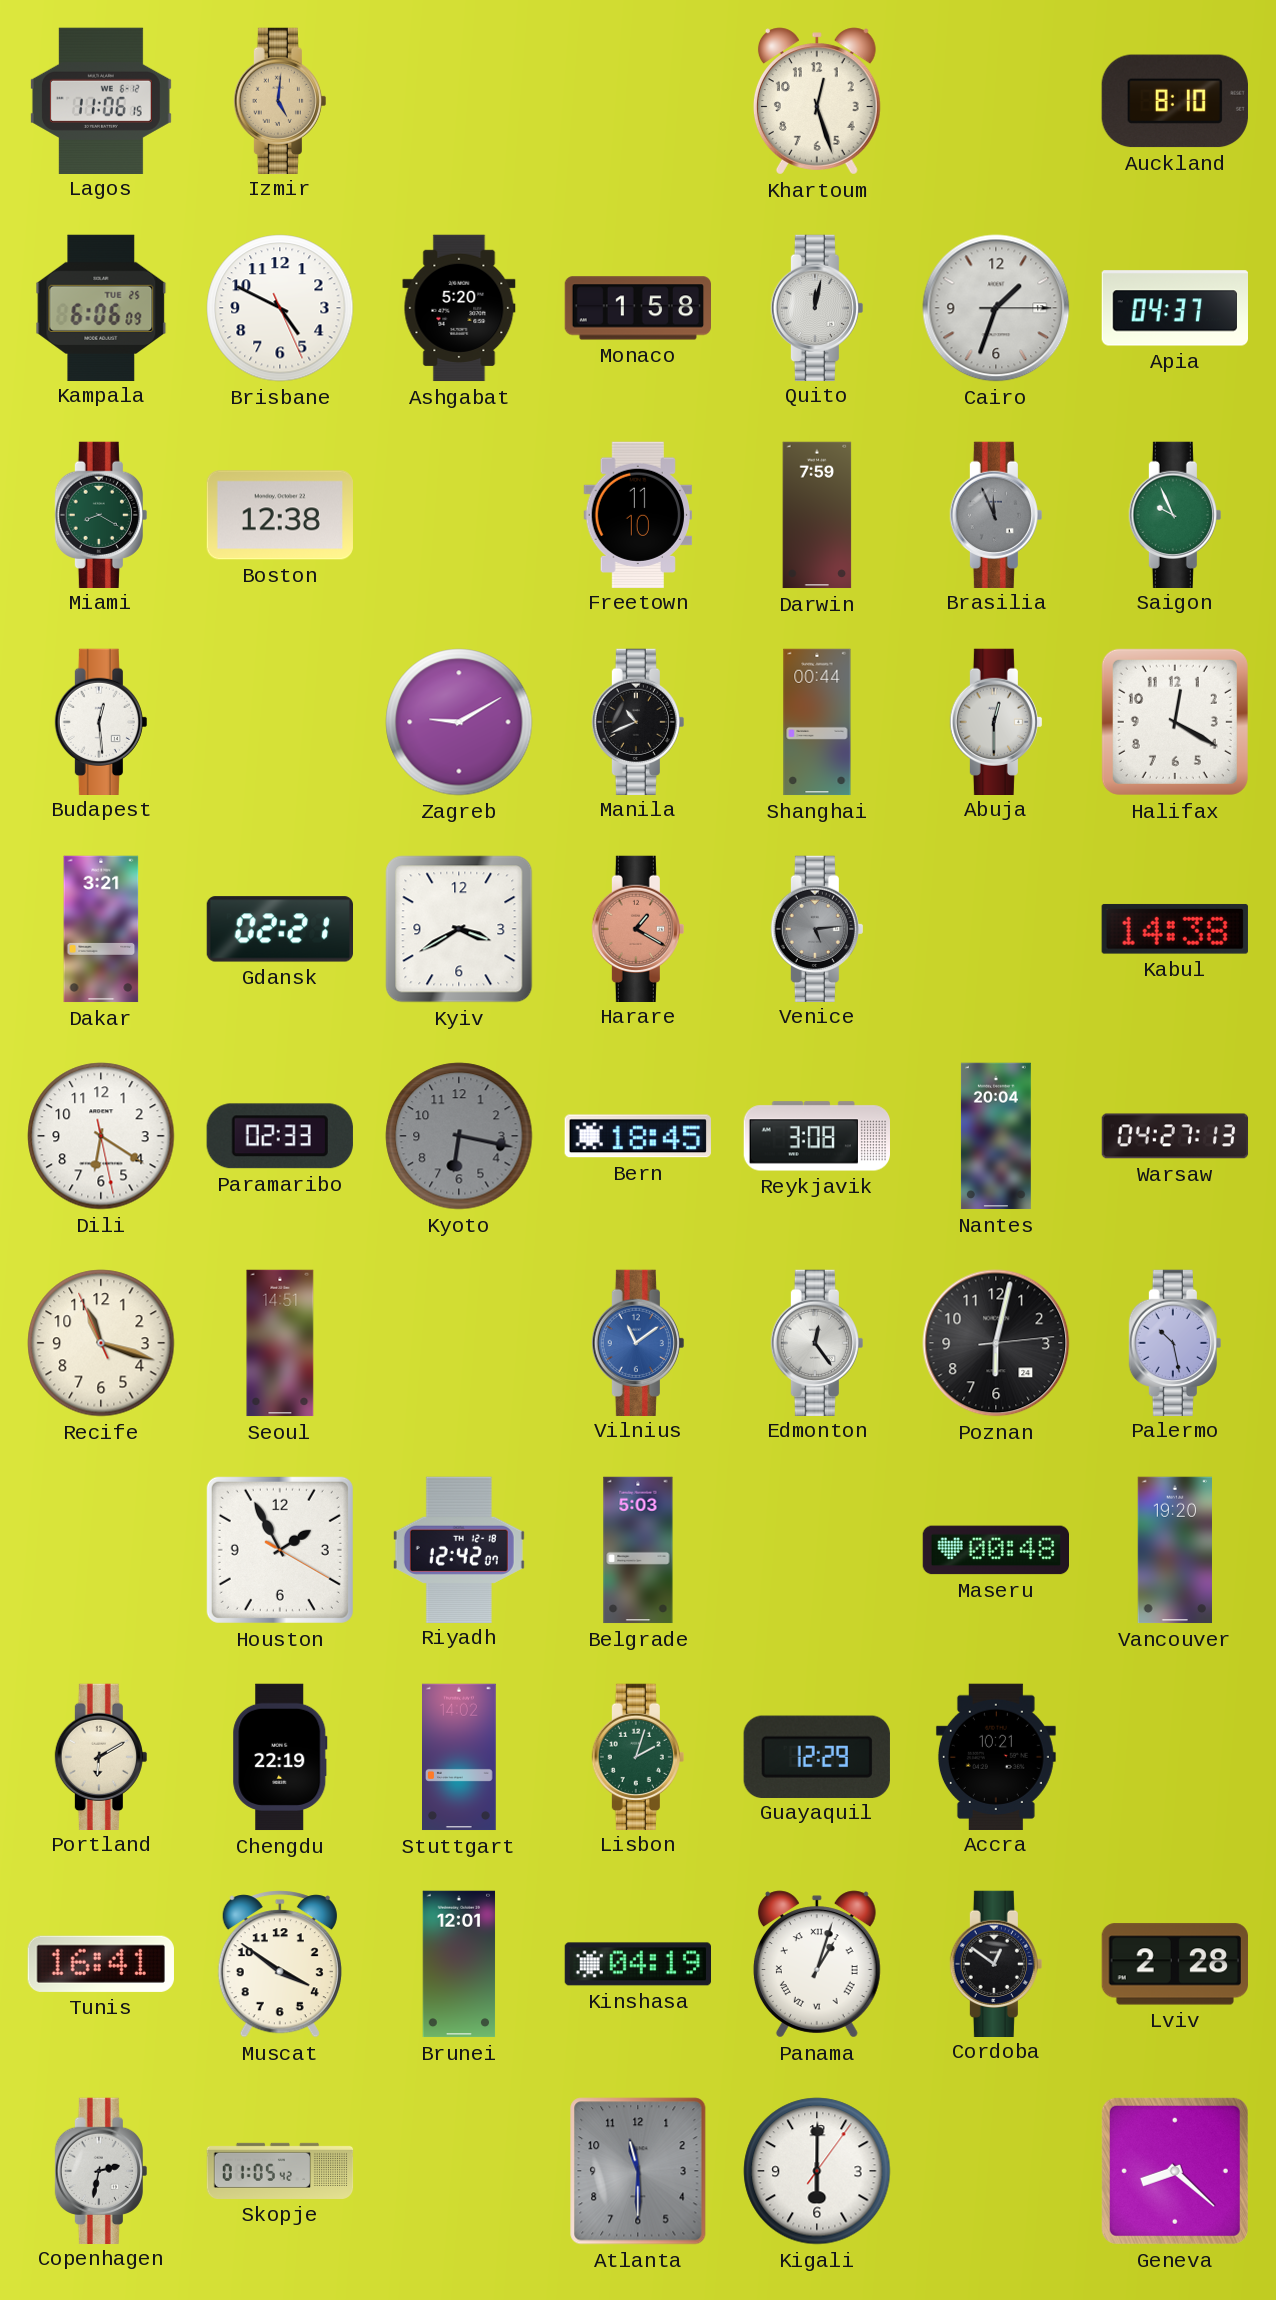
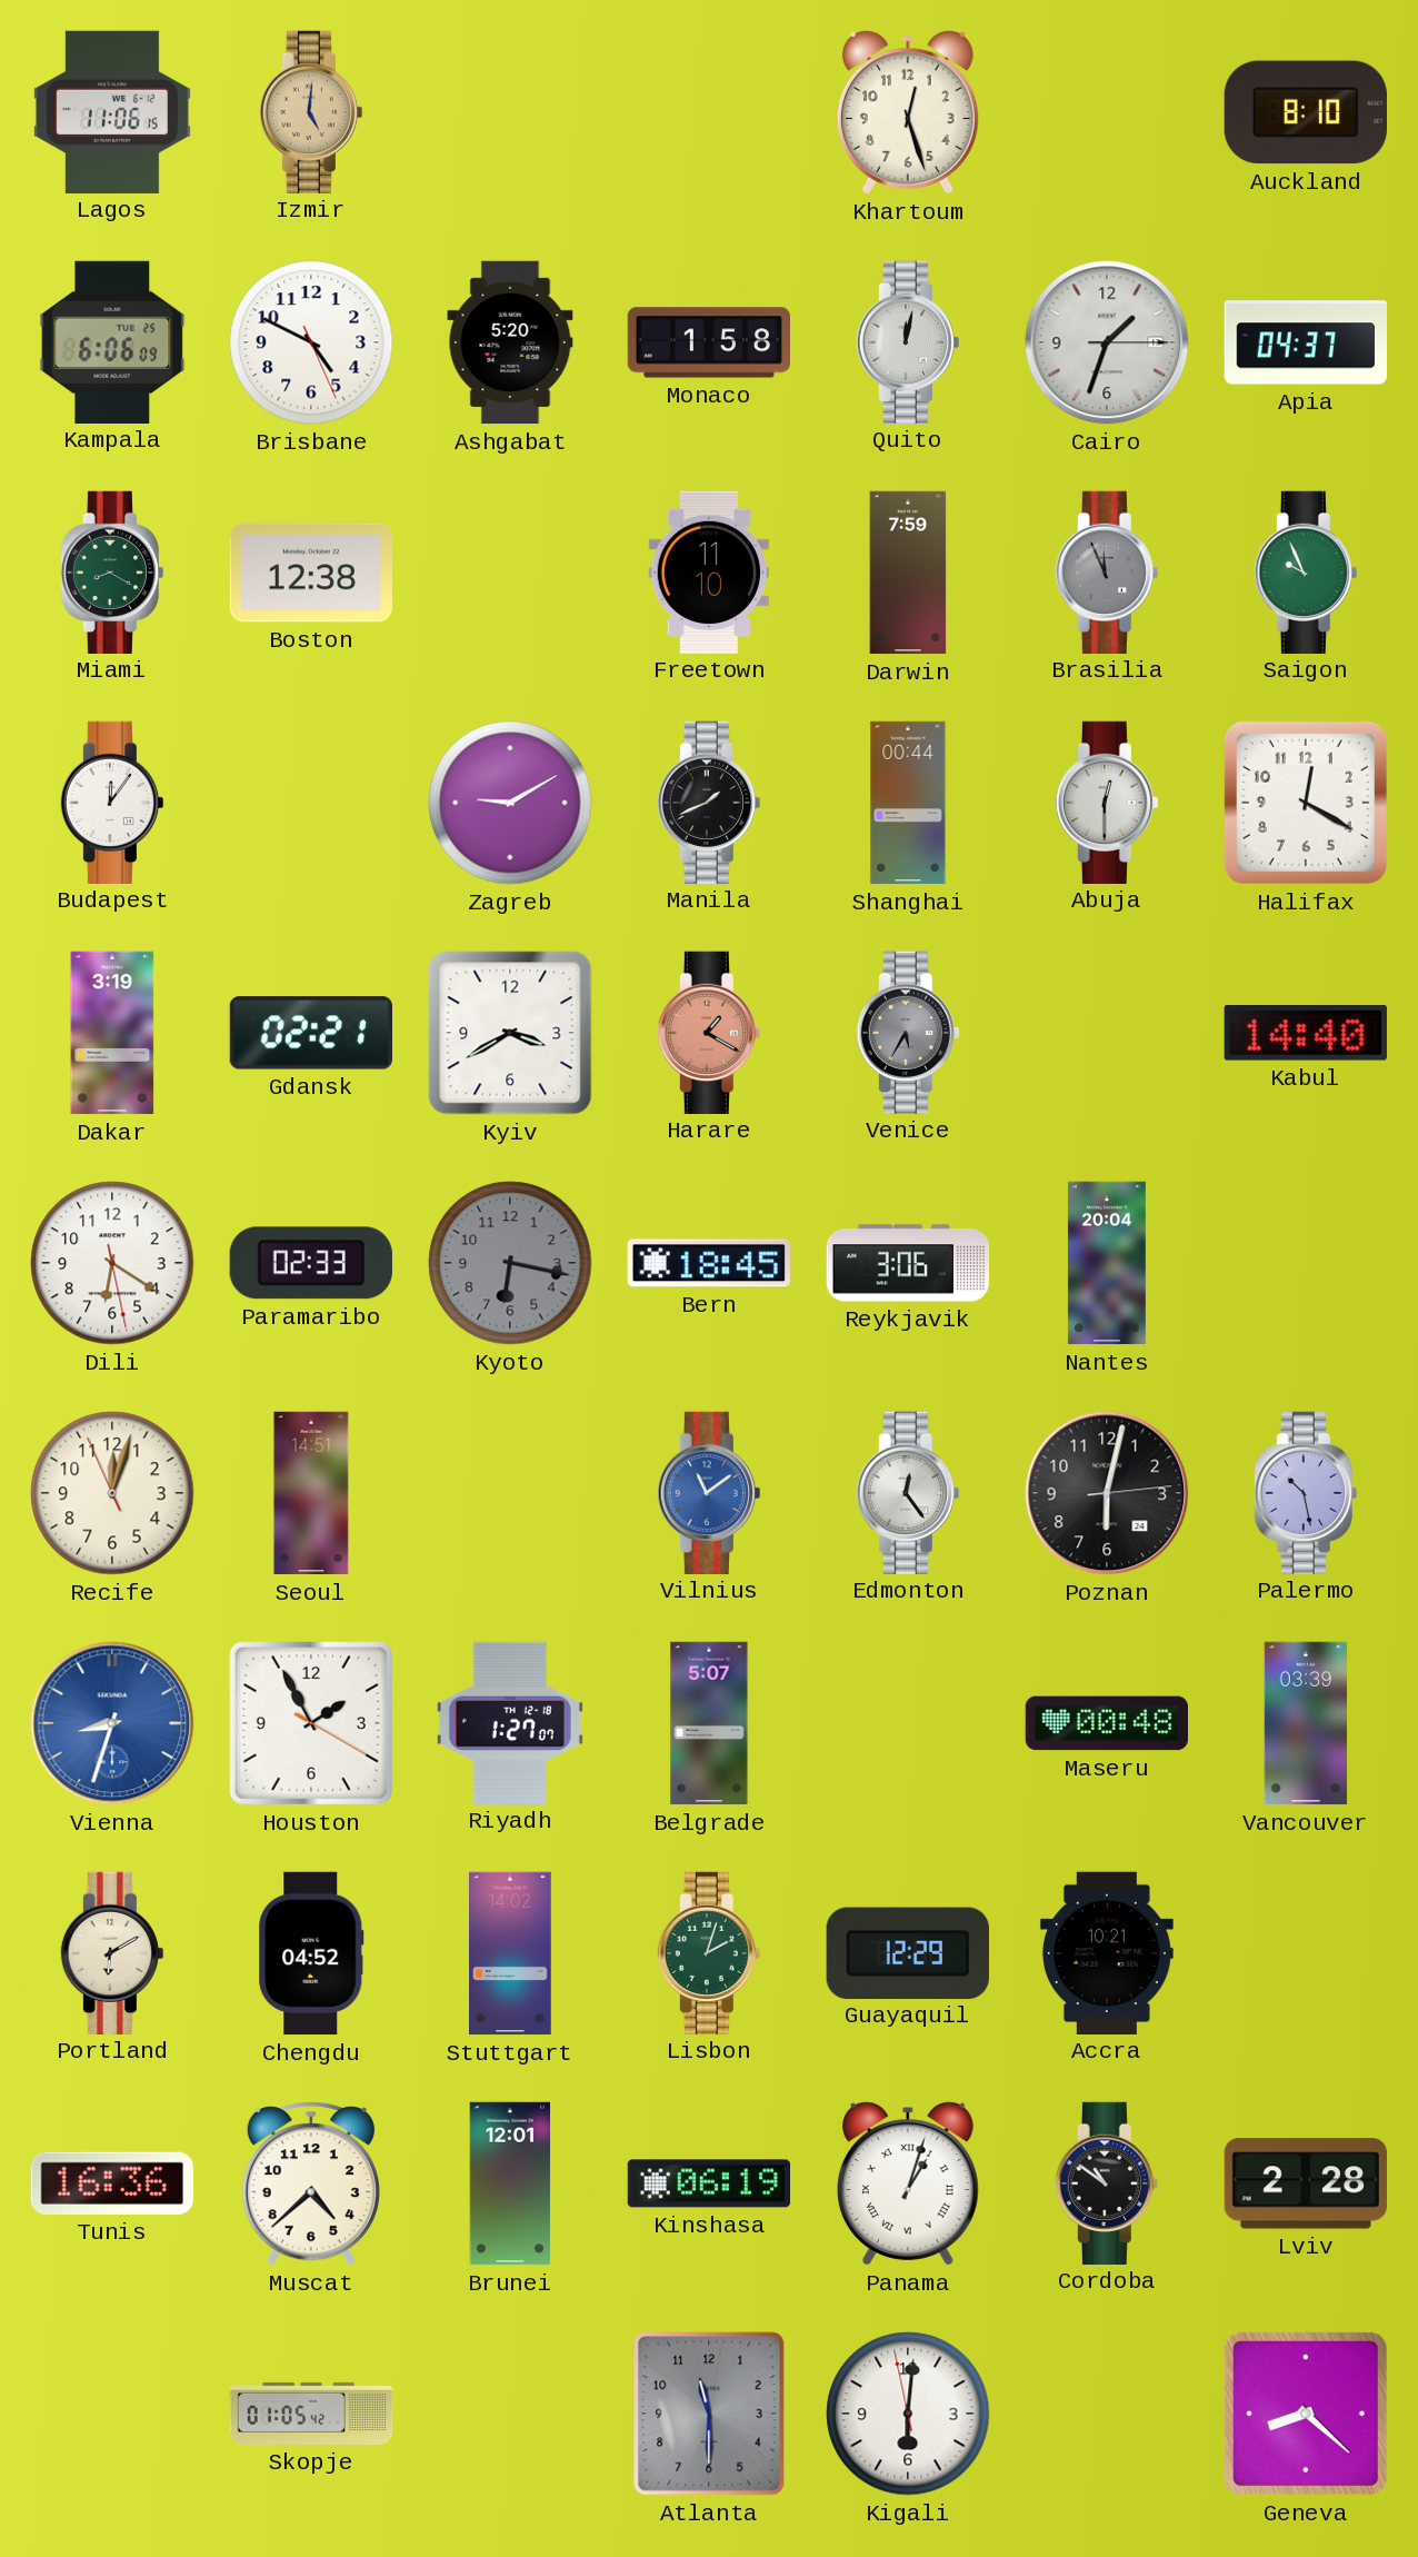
Budapest: 12:29 -> 12:06
Manila: 10:41 -> 1:41
Dakar: 3:21 -> 3:19
Venice: 5:14 -> 5:35
Kabul: 14:38 -> 14:40
Reykjavik: 3:08 -> 3:06
Warsaw: 04:27 -> none
Recife: 11:17 -> 12:02
Vienna: none -> 8:33
Riyadh: 12:42 -> 1:27
Belgrade: 5:03 -> 5:07
Vancouver: 19:20 -> 03:39
Chengdu: 22:19 -> 04:52
Tunis: 16:41 -> 16:36
Muscat: 3:51 -> 4:38
Kinshasa: 04:19 -> 06:19
Cordoba: 12:51 -> 10:51
Copenhagen: 2:32 -> none
Kigali: 6:00:06 -> 6:00:58
